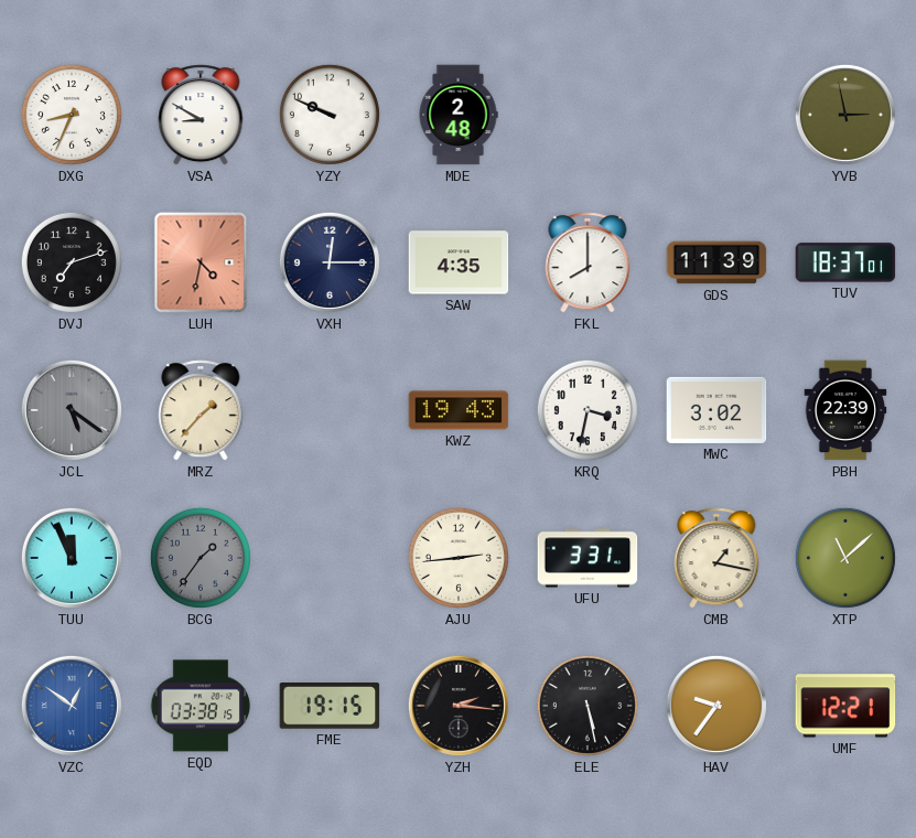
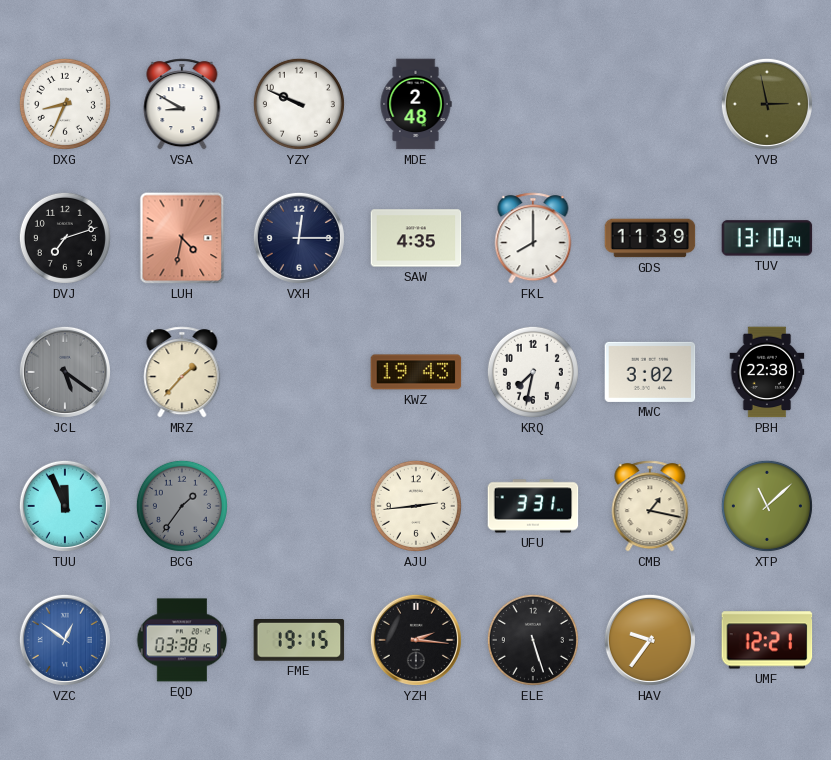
TUV: 18:37 -> 13:10
KRQ: 3:32 -> 7:32
PBH: 22:39 -> 22:38
ELE: 5:28 -> 5:27
